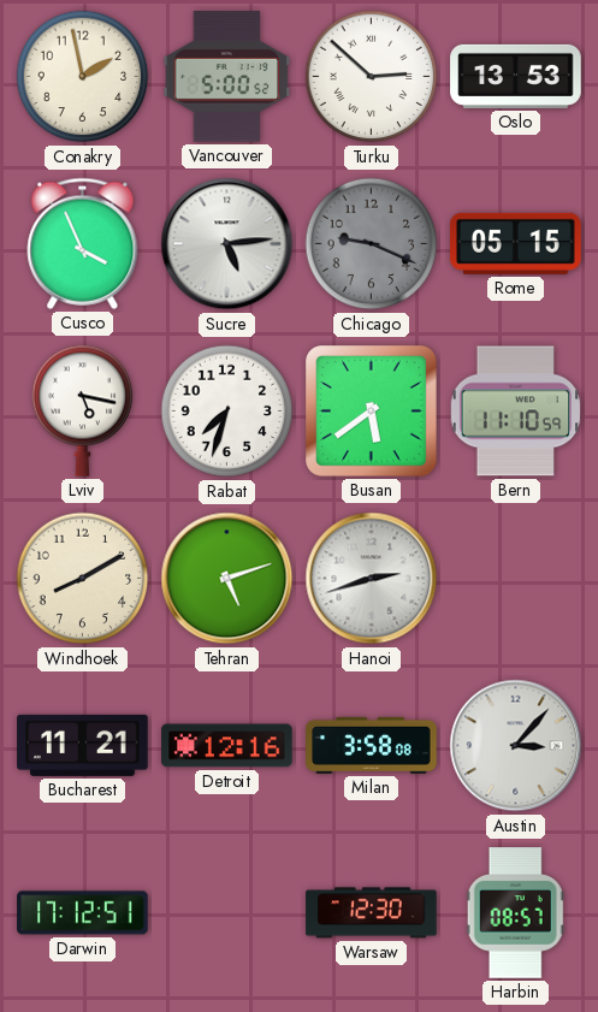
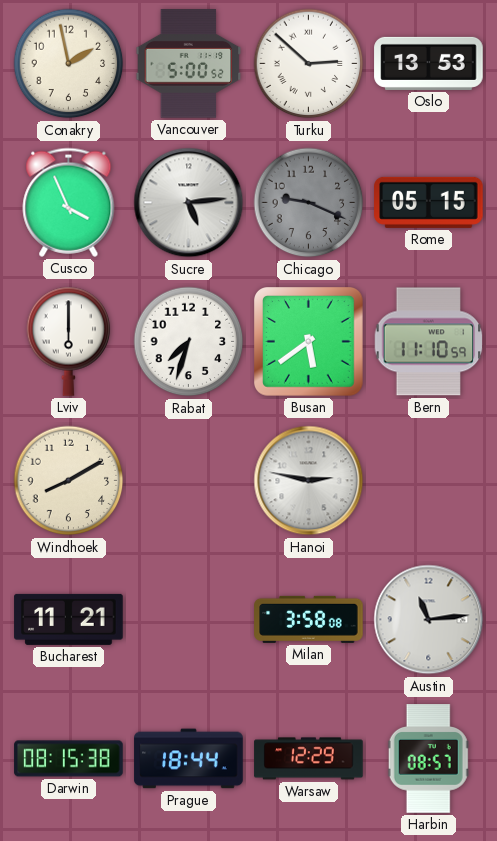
Lviv: 5:17 -> 6:00
Tehran: 5:12 -> none
Hanoi: 2:42 -> 2:47
Detroit: 12:16 -> none
Austin: 3:07 -> 11:14
Darwin: 17:12 -> 08:15
Prague: none -> 18:44
Warsaw: 12:30 -> 12:29
